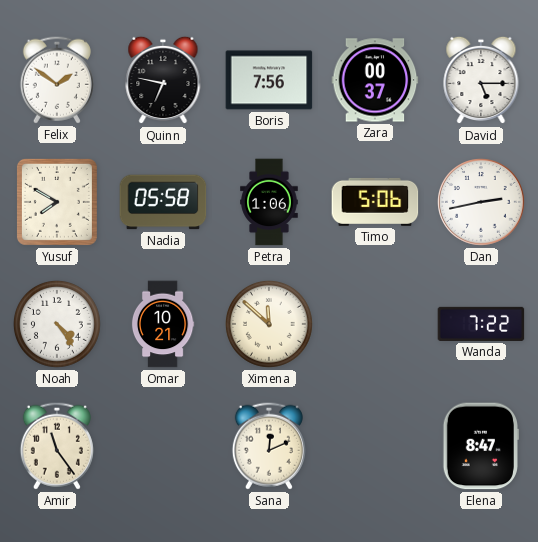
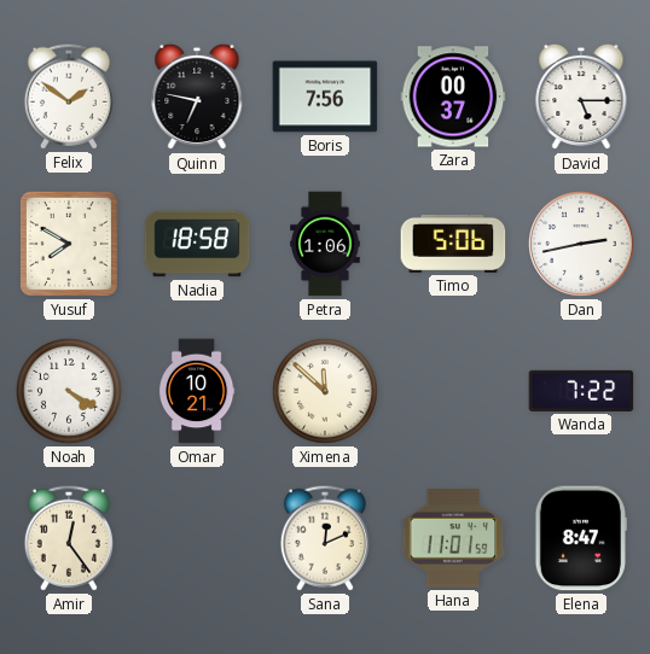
Nadia: 05:58 -> 18:58
Noah: 4:24 -> 4:20
Amir: 11:24 -> 12:24
Hana: none -> 11:01
